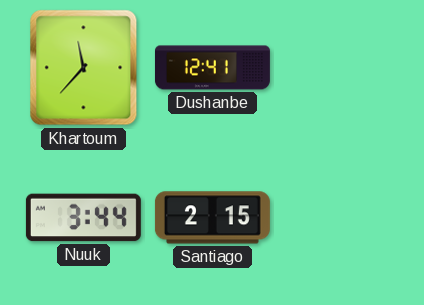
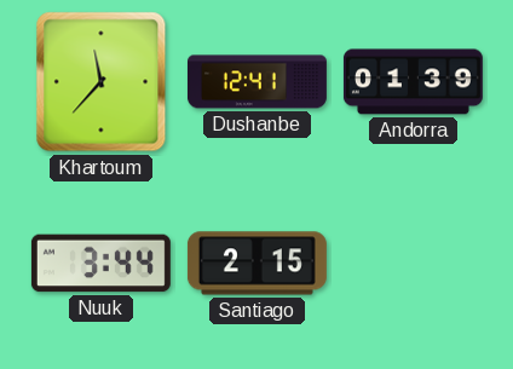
Andorra: none -> 01:39
